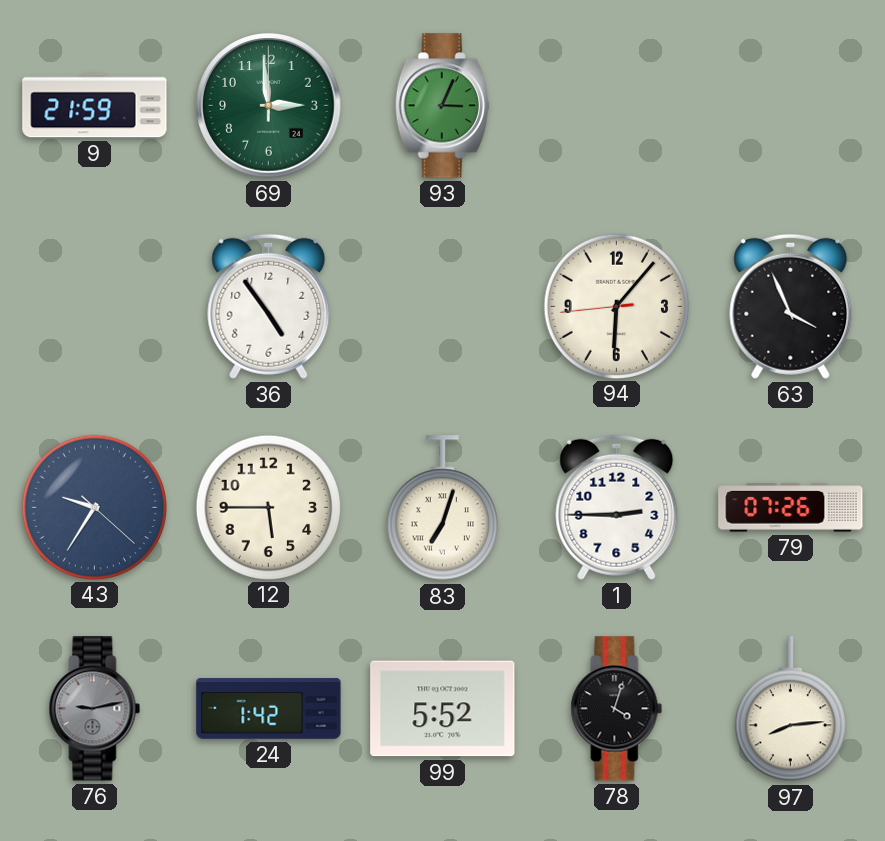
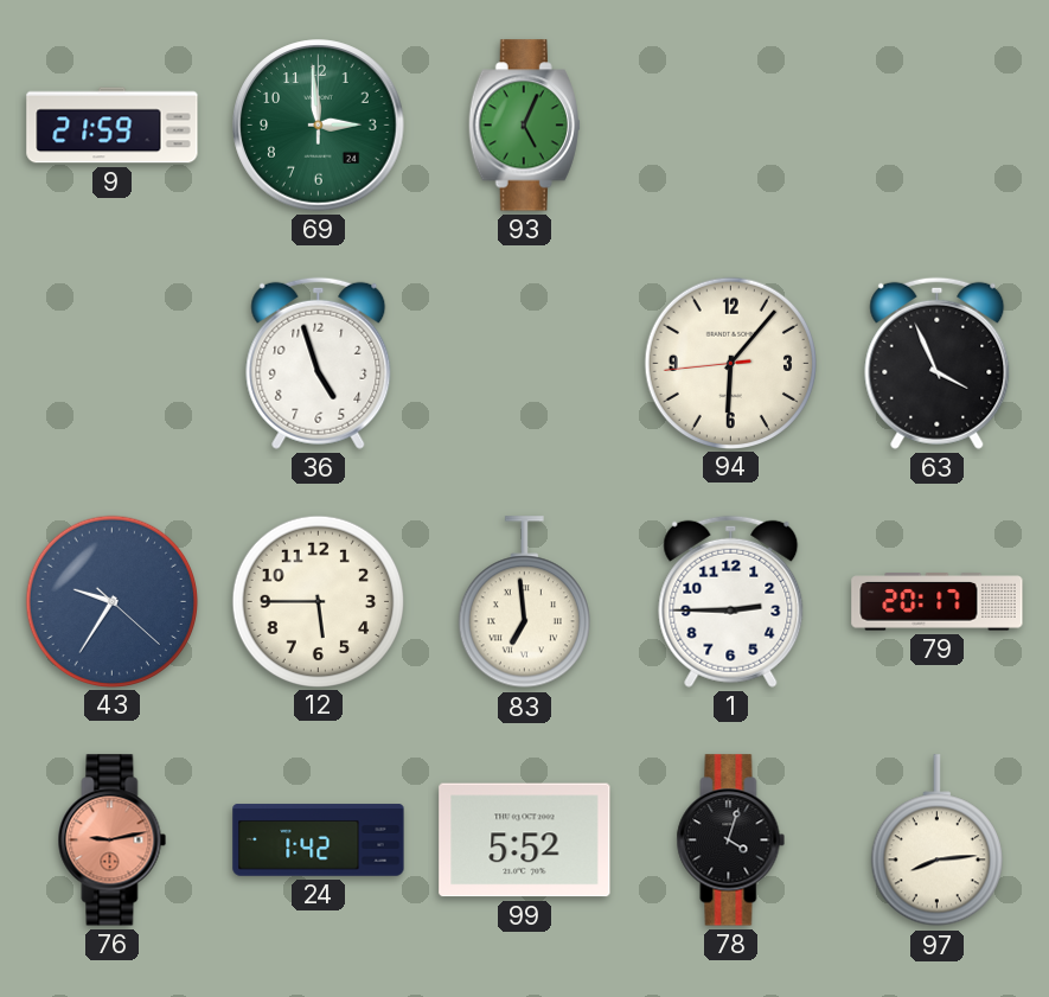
93: 3:04 -> 5:04
36: 4:54 -> 4:57
83: 7:03 -> 6:59
79: 07:26 -> 20:17
76 dial: grey -> salmon
